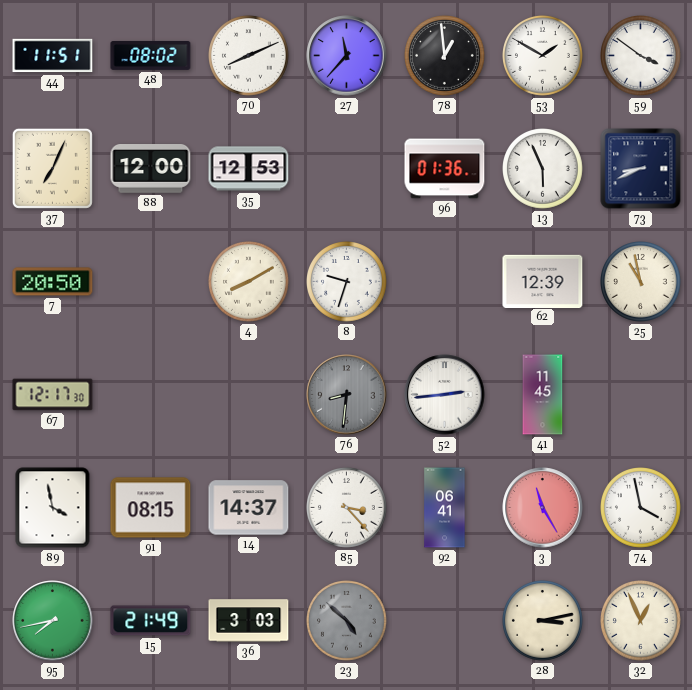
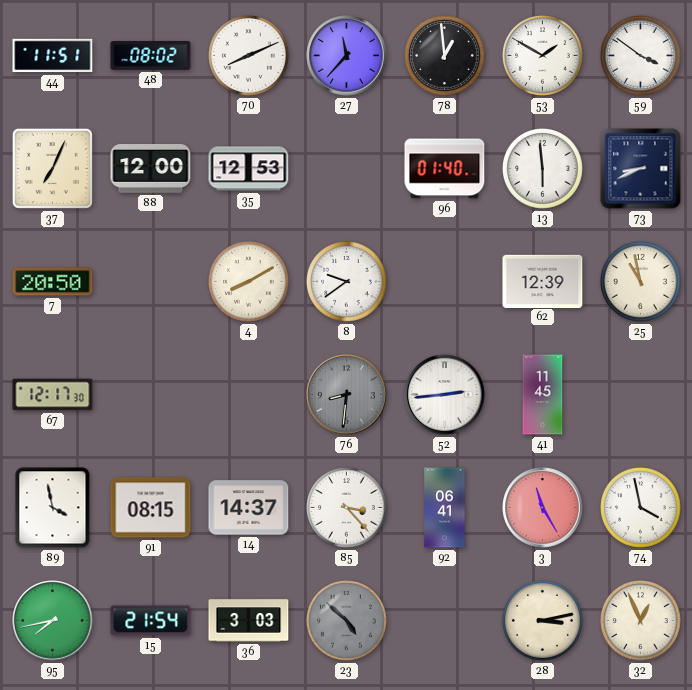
96: 01:36 -> 01:40
13: 5:56 -> 5:59
8: 9:33 -> 9:39
15: 21:49 -> 21:54
